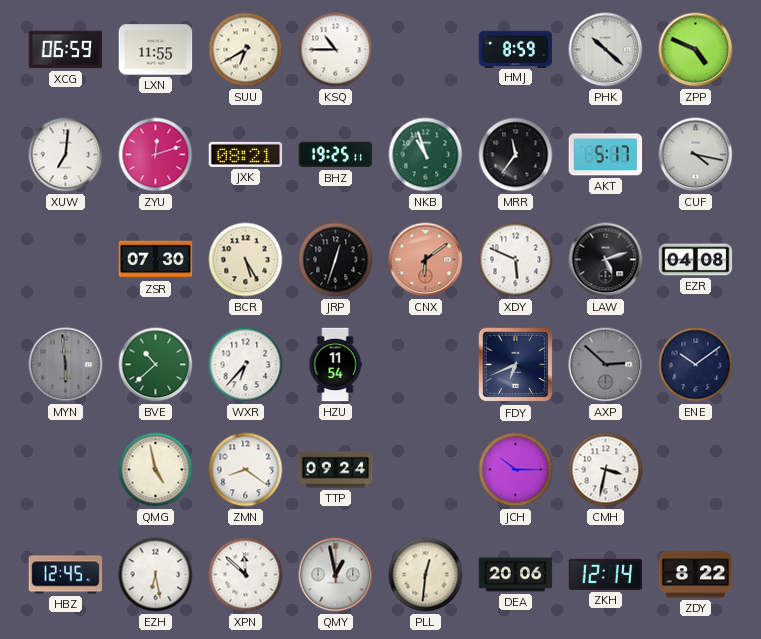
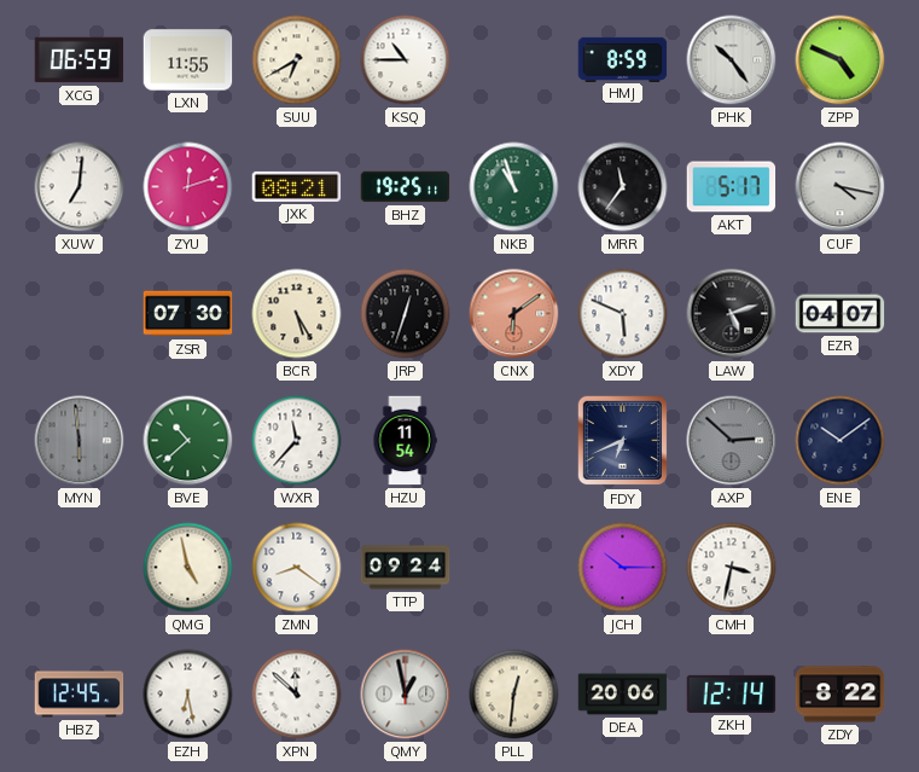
PHK: 10:22 -> 10:24
EZR: 04:08 -> 04:07
WXR: 6:37 -> 11:37
